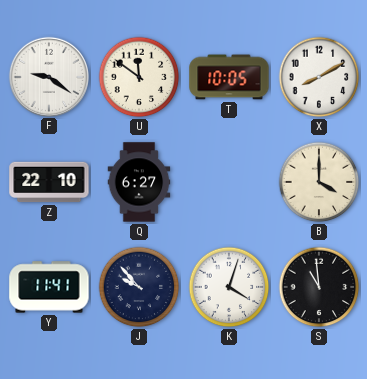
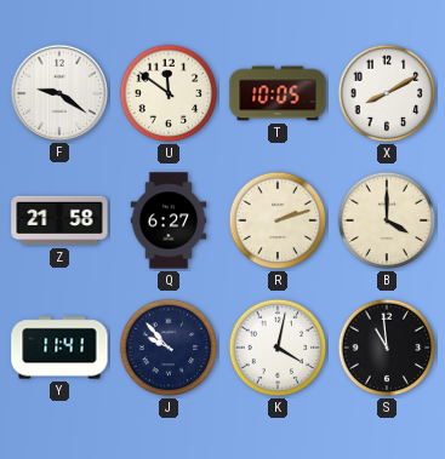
Z: 22:10 -> 21:58
R: none -> 2:12
K: 4:03 -> 4:02
